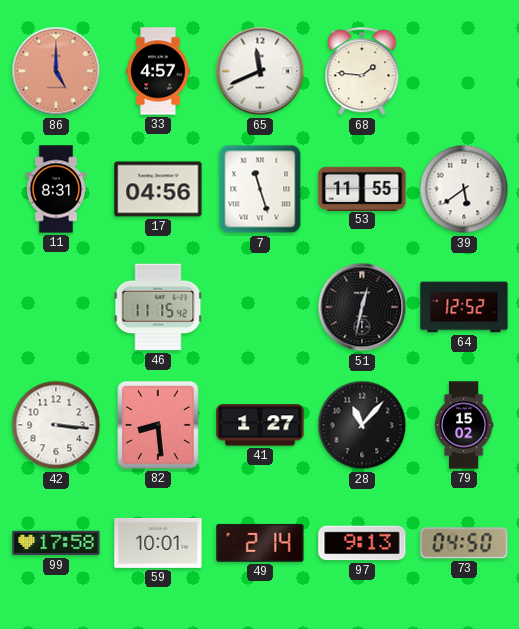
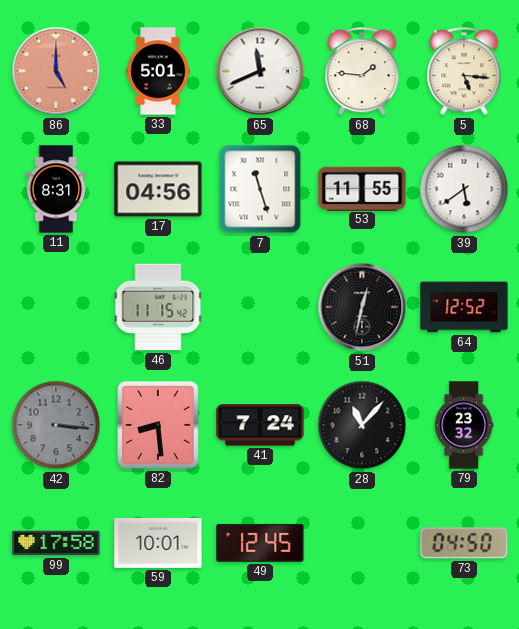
33: 4:57 -> 5:01
5: none -> 5:16
42 dial: white -> grey
41: 1:27 -> 7:24
79: 15:02 -> 23:32
49: 2:14 -> 12:45
97: 9:13 -> none
